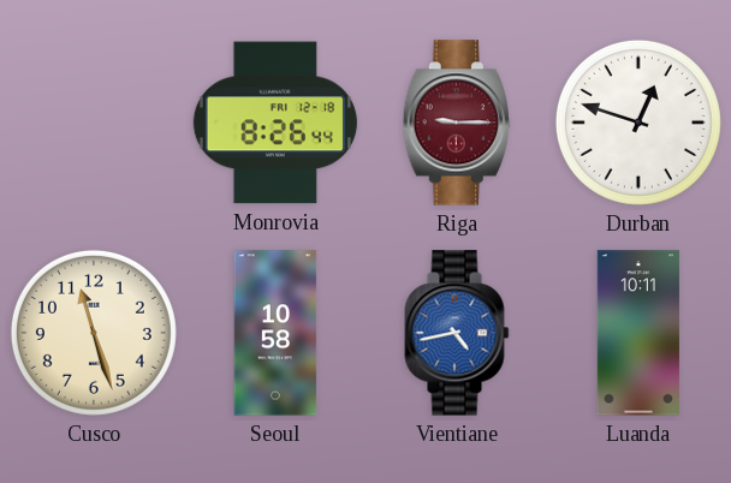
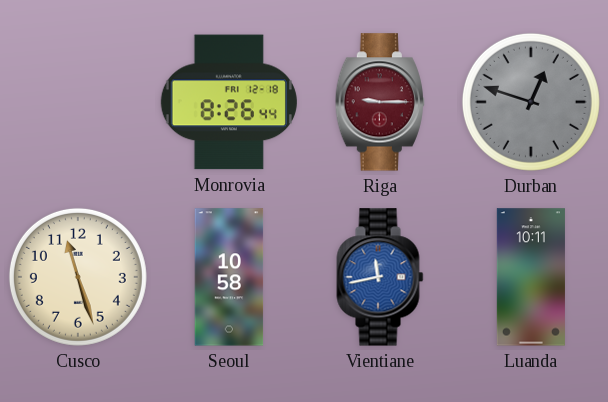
Durban dial: white -> grey
Vientiane: 4:43 -> 11:43
